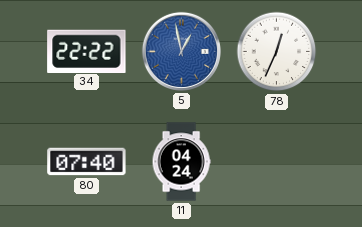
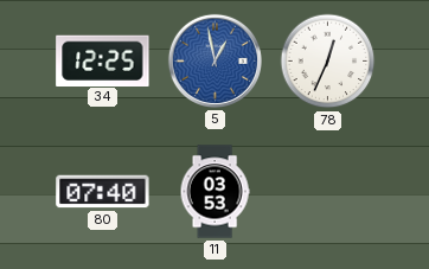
34: 22:22 -> 12:25
11: 04:24 -> 03:53
